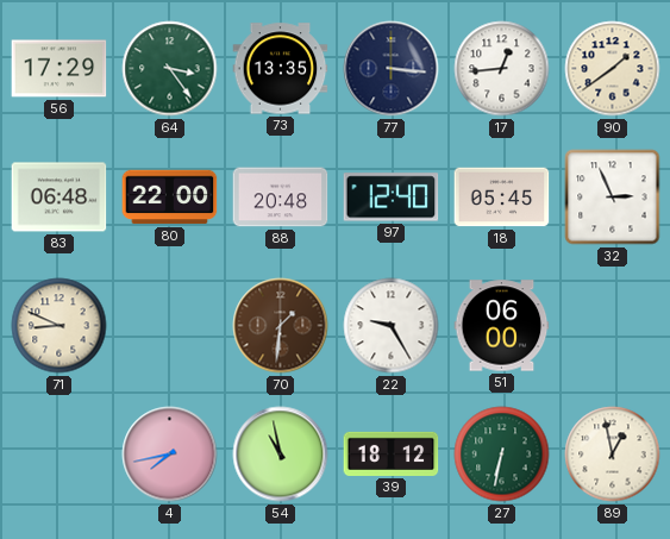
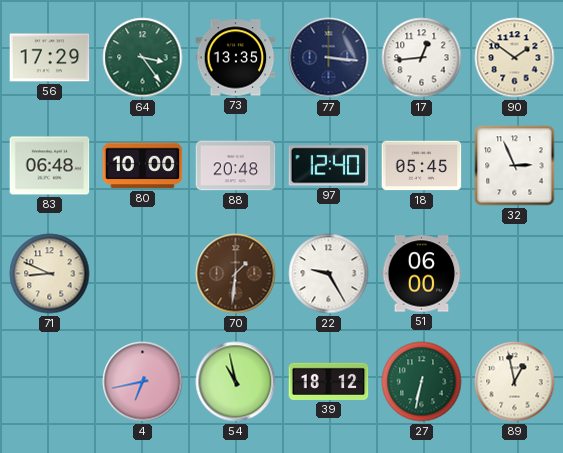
90: 1:39 -> 1:51
80: 22:00 -> 10:00
4: 7:43 -> 6:43
